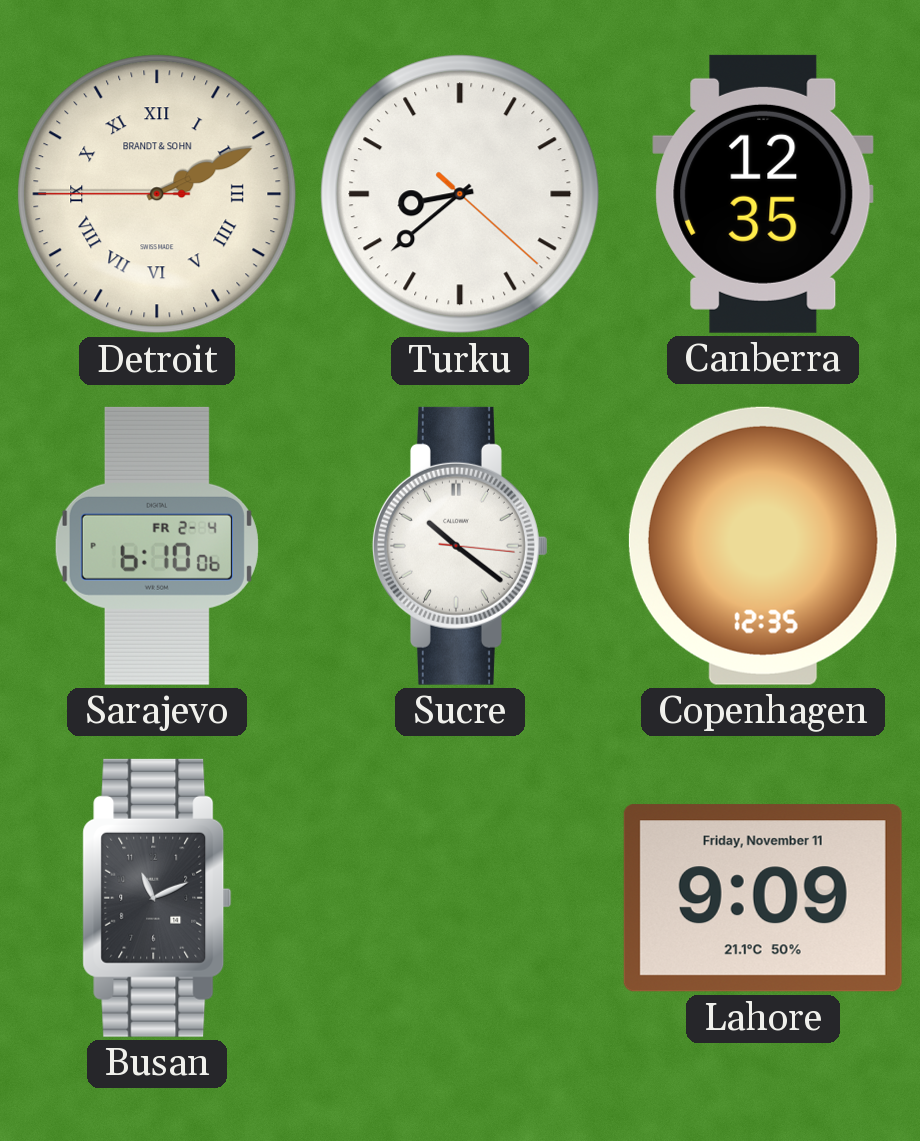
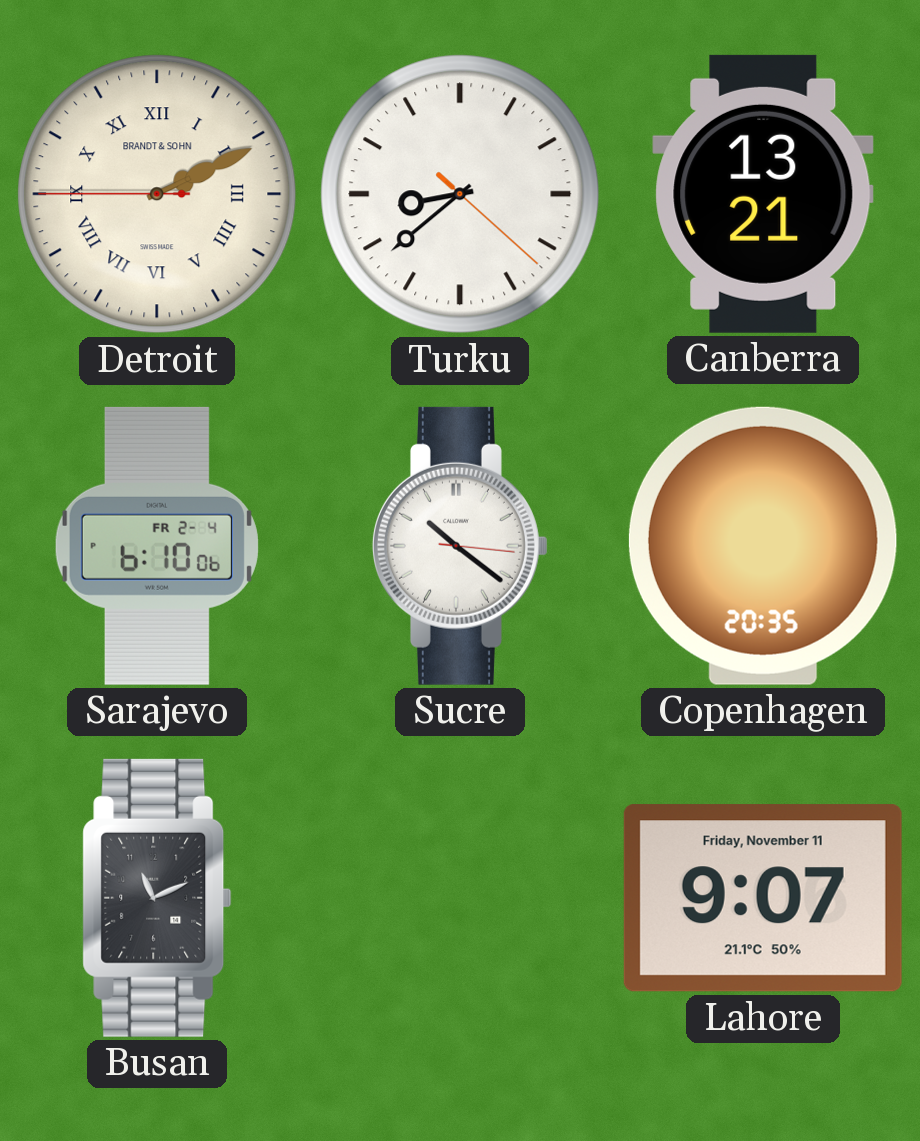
Canberra: 12:35 -> 13:21
Copenhagen: 12:35 -> 20:35
Lahore: 9:09 -> 9:07
